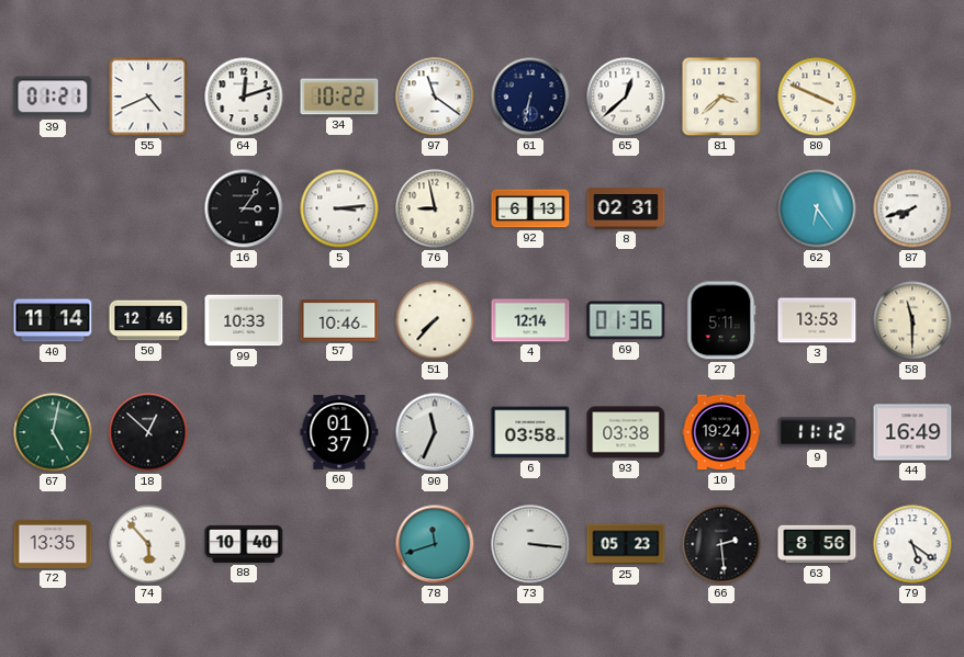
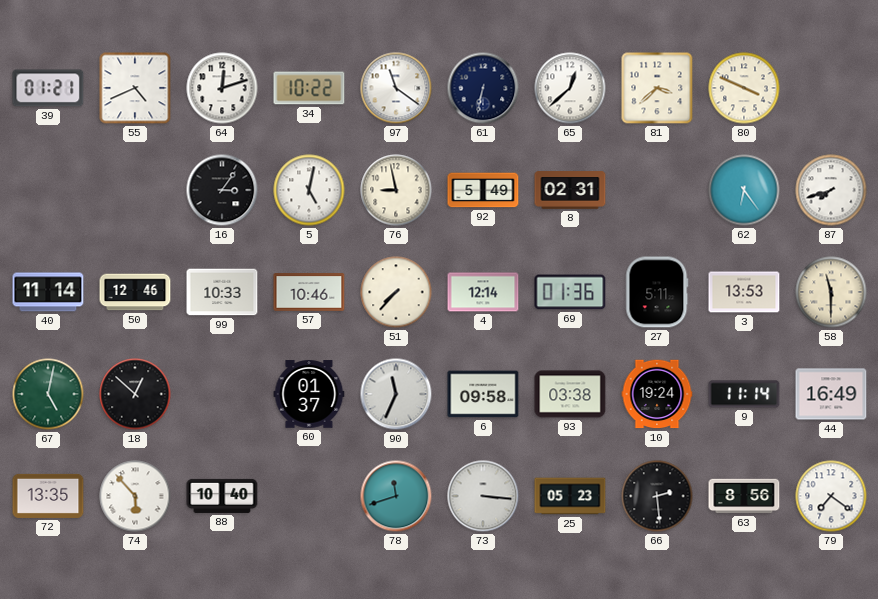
5: 3:14 -> 5:02
92: 6:13 -> 5:49
6: 03:58 -> 09:58
9: 11:12 -> 11:14
79: 5:21 -> 7:21
